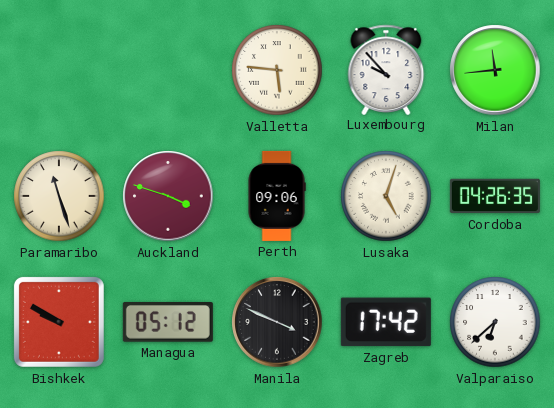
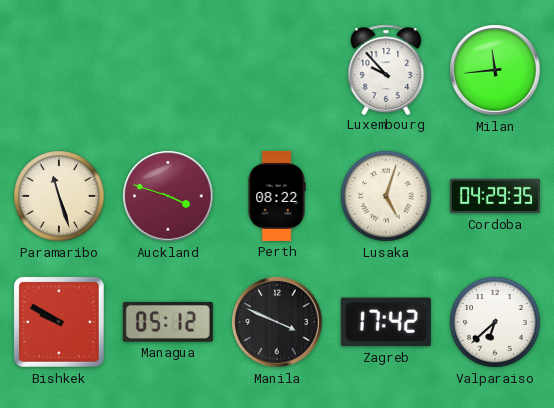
Valletta: 5:46 -> none
Perth: 09:06 -> 08:22
Cordoba: 04:26 -> 04:29
